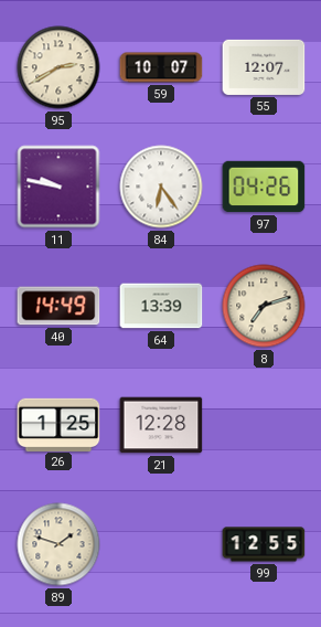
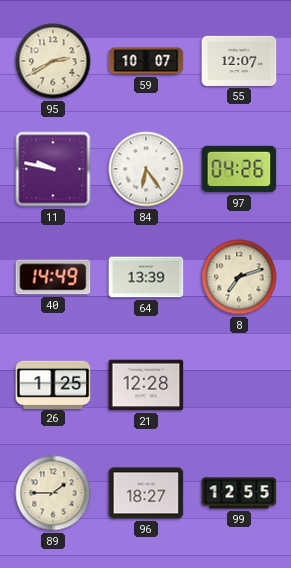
89: 1:48 -> 1:45
96: none -> 18:27
